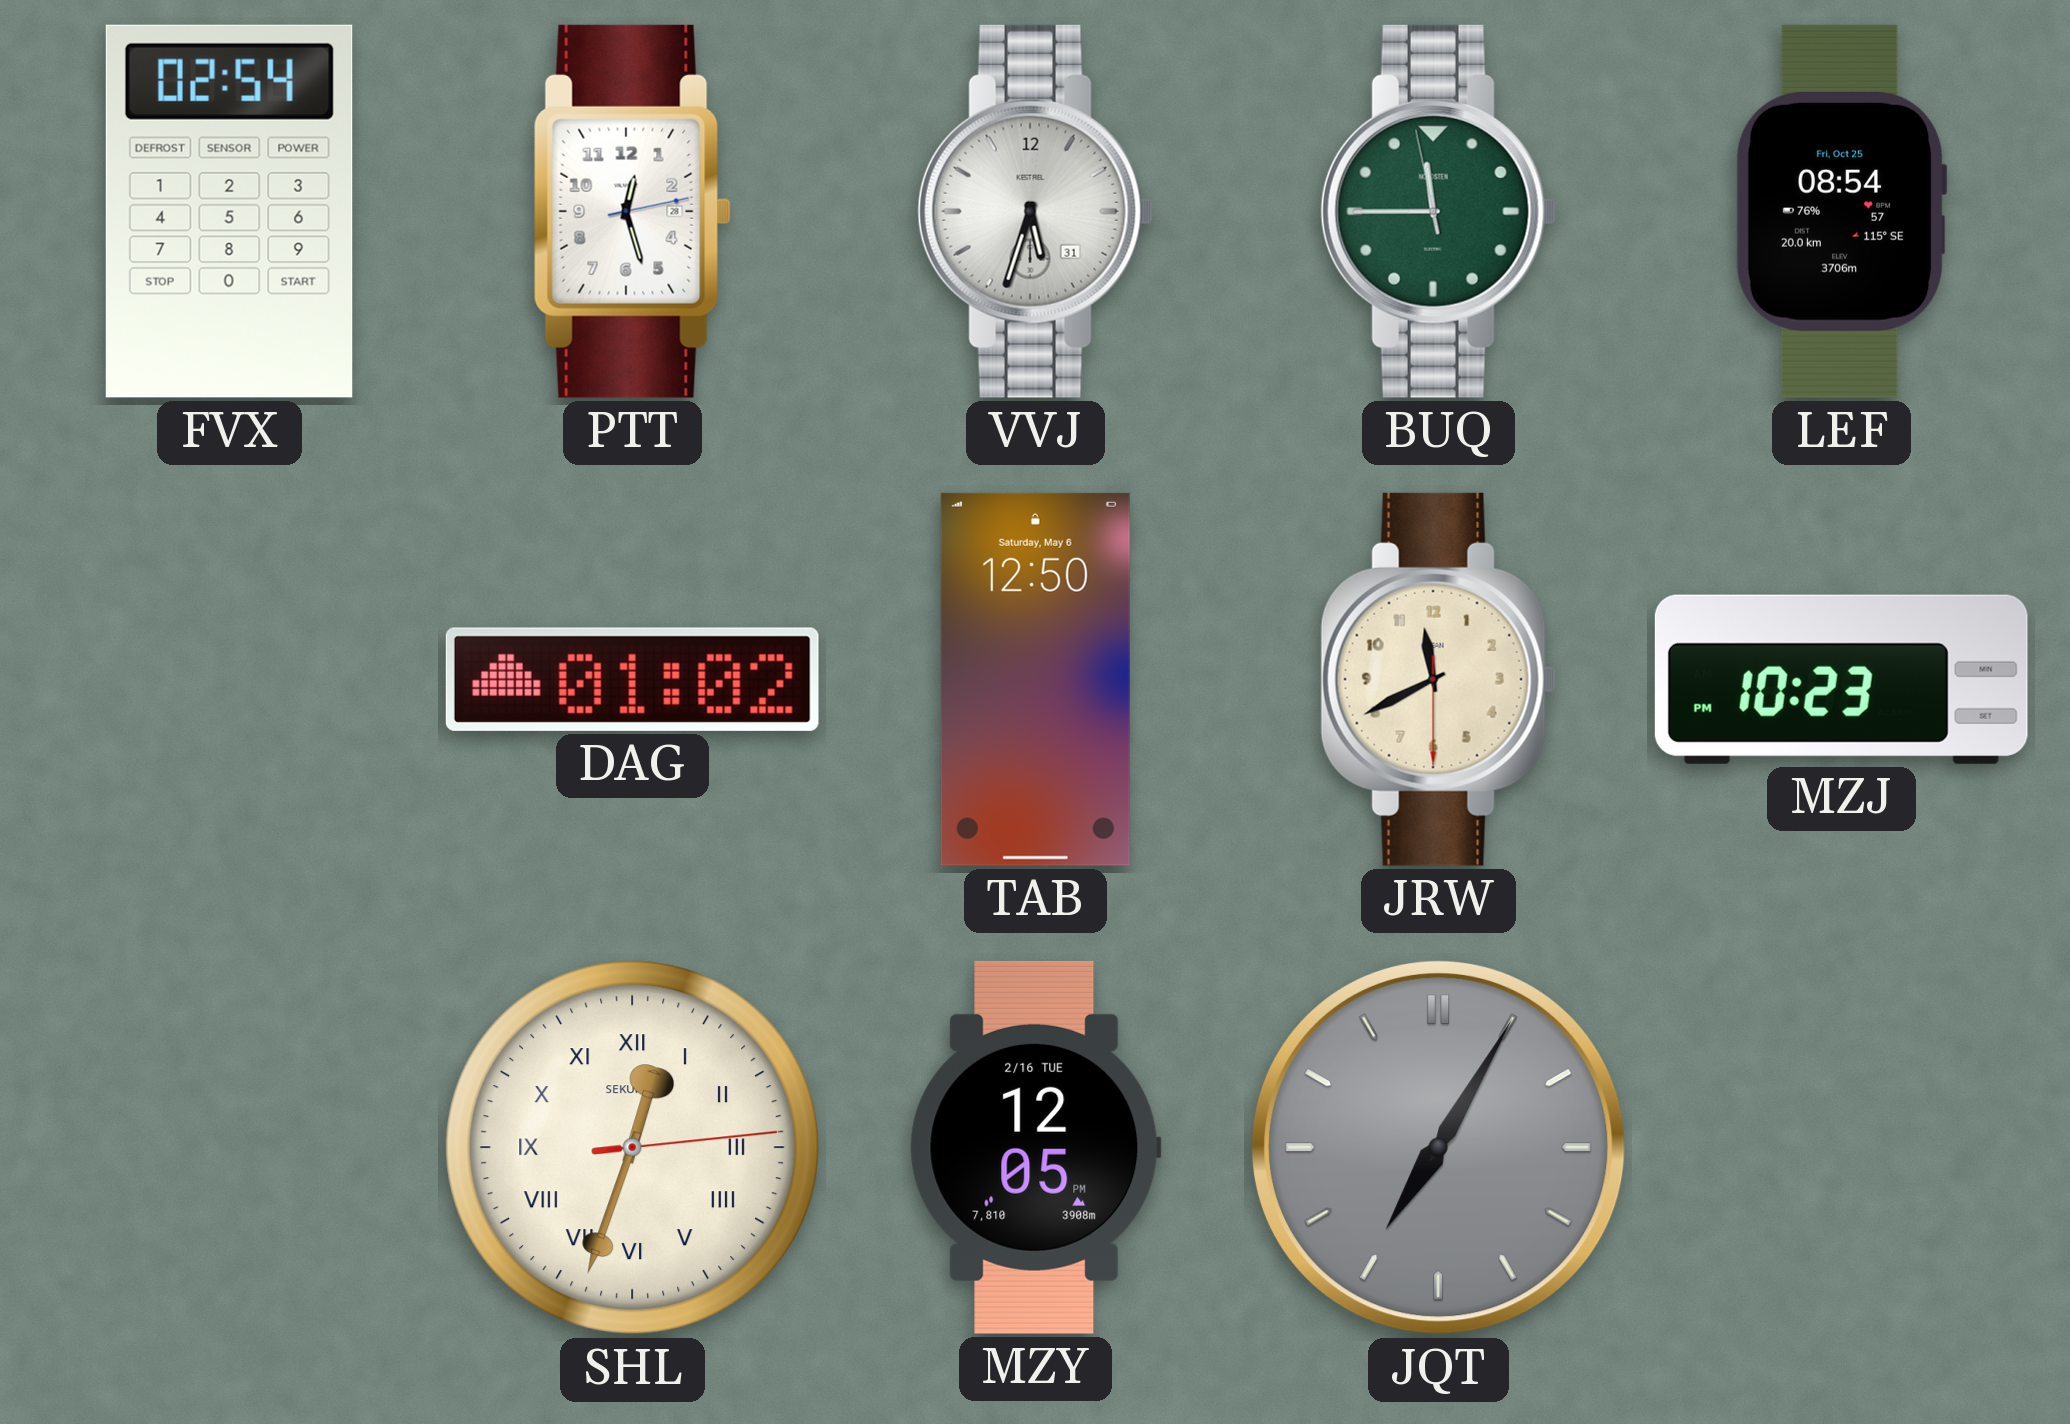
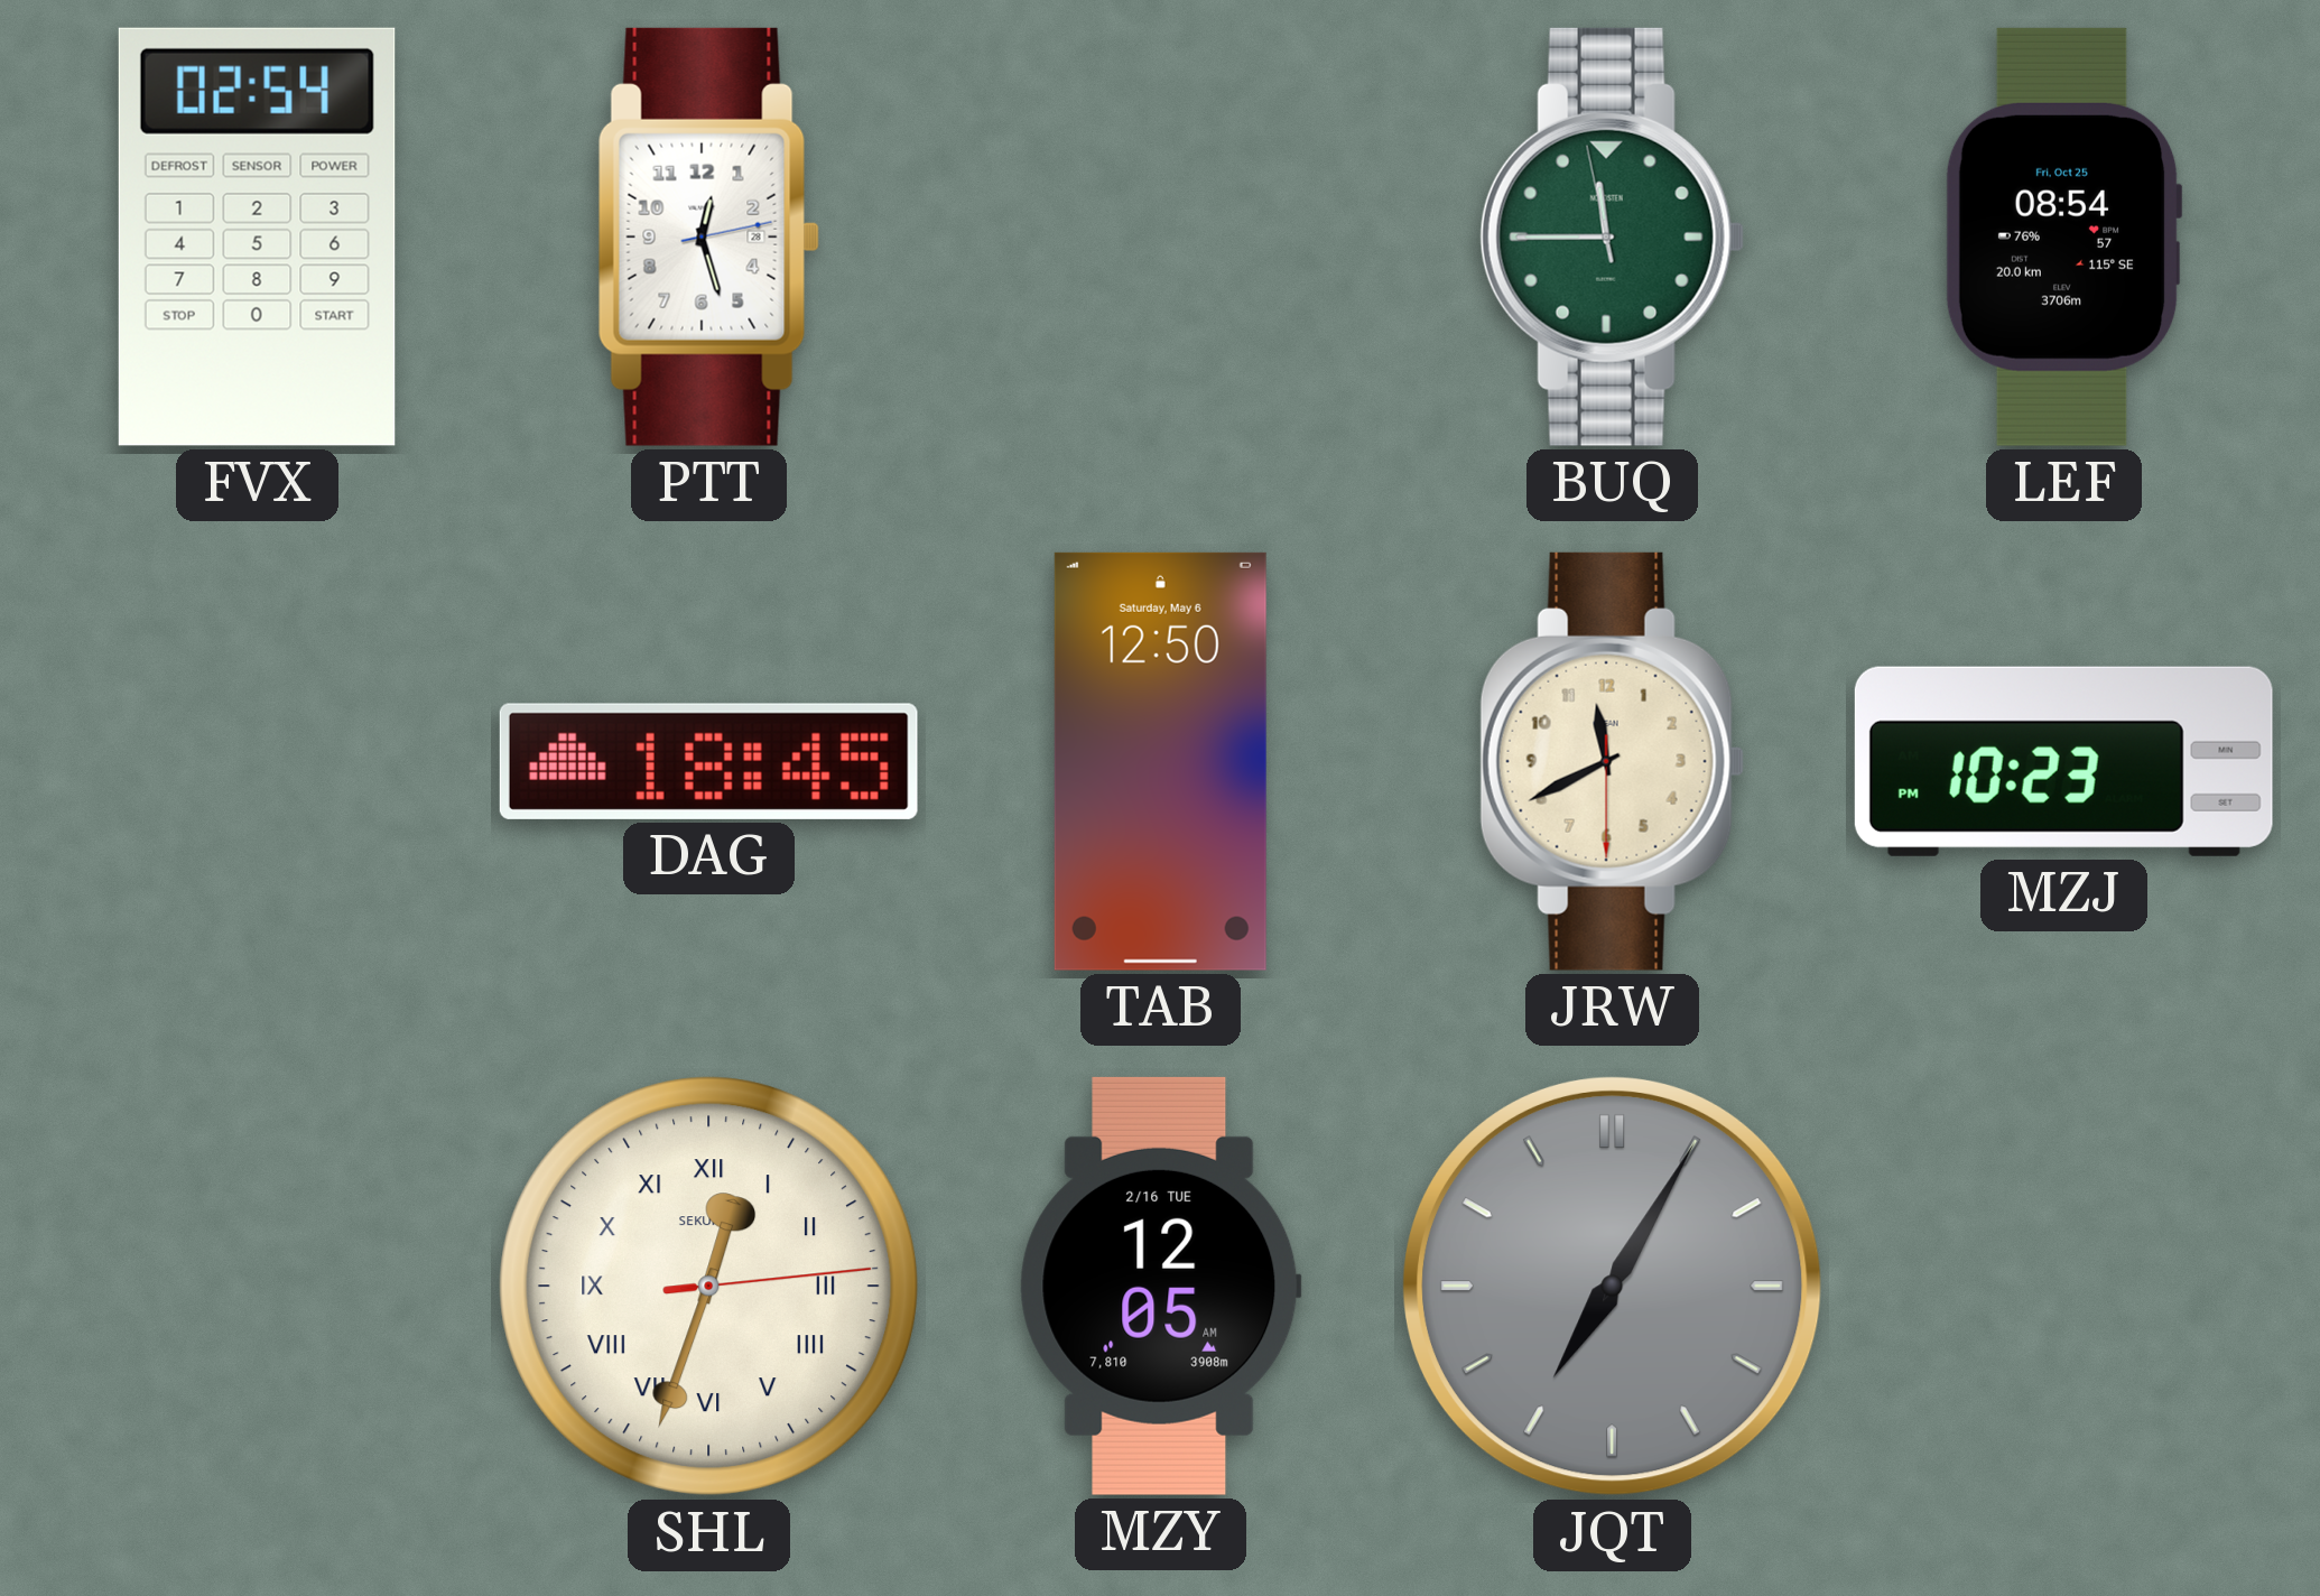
VVJ: 5:33 -> none
DAG: 01:02 -> 18:45
MZY: 12:05 PM -> 12:05 AM
